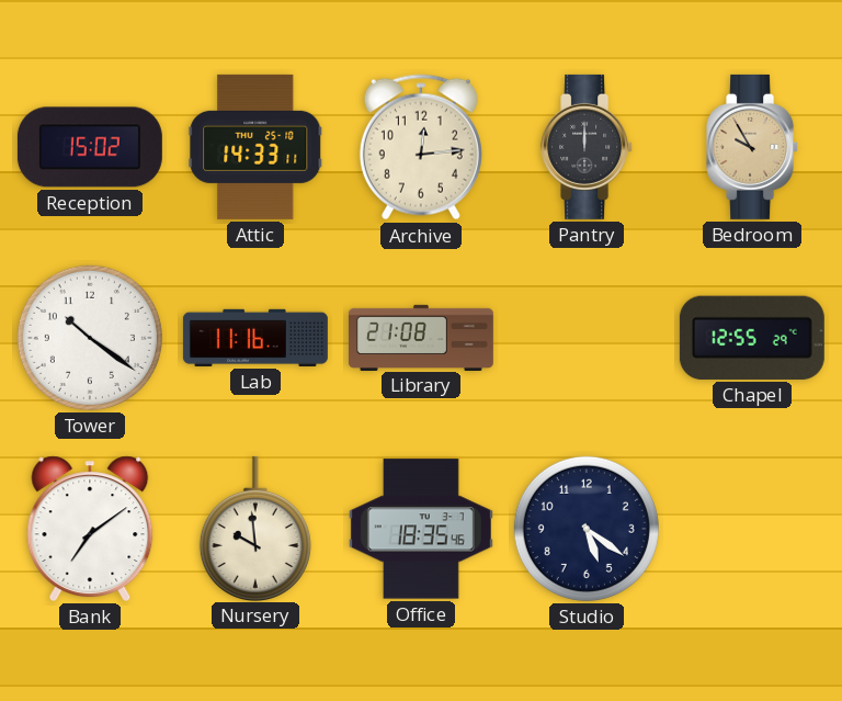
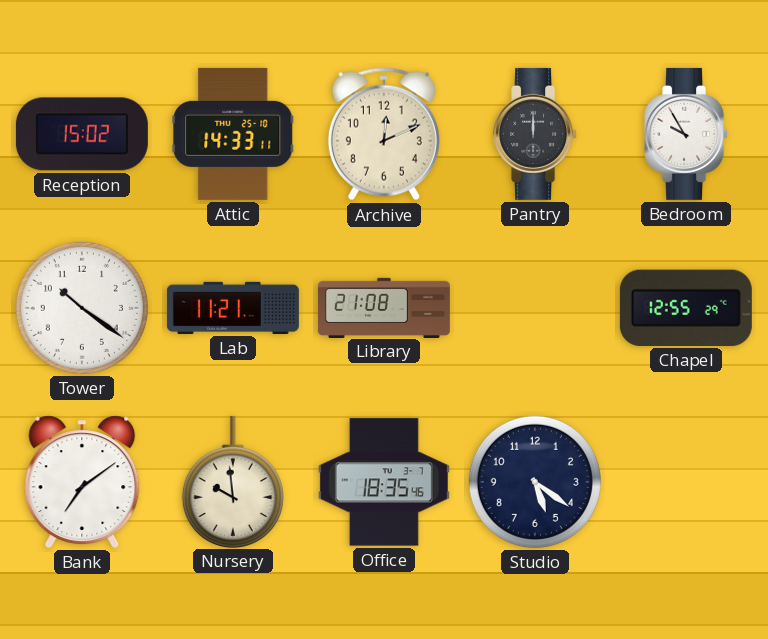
Archive: 12:14 -> 12:11
Bedroom dial: champagne -> white
Lab: 11:16 -> 11:21
